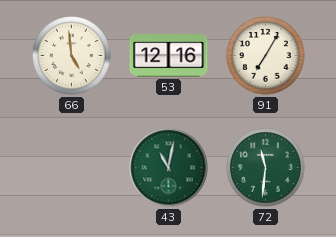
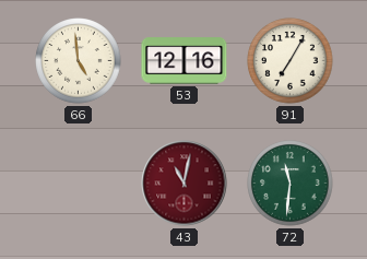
43 dial: green -> burgundy
